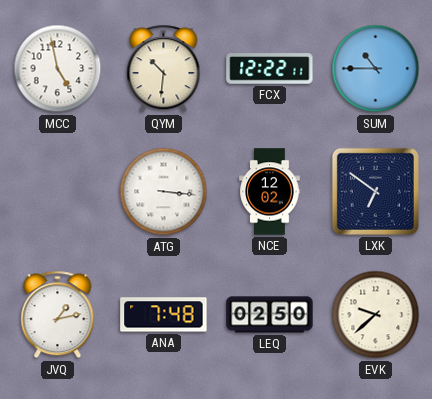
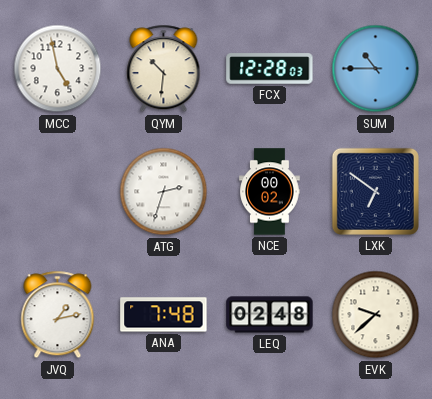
FCX: 12:22 -> 12:28
ATG: 3:16 -> 2:33
NCE: 12:02 -> 00:02
LEQ: 02:50 -> 02:48
